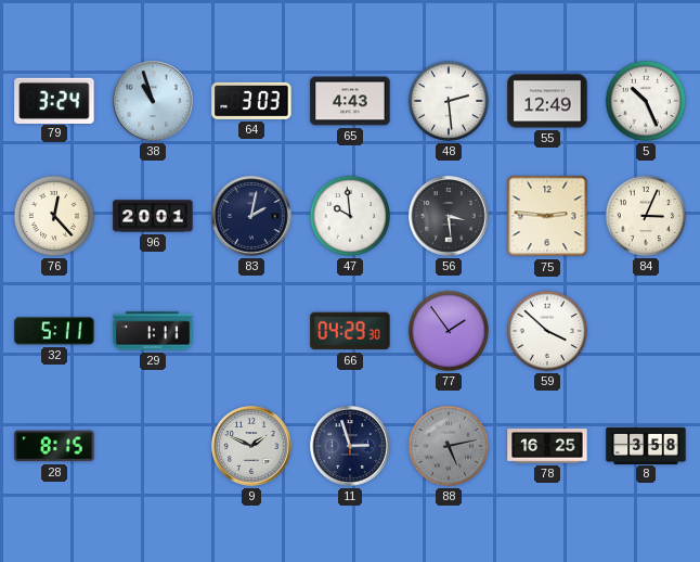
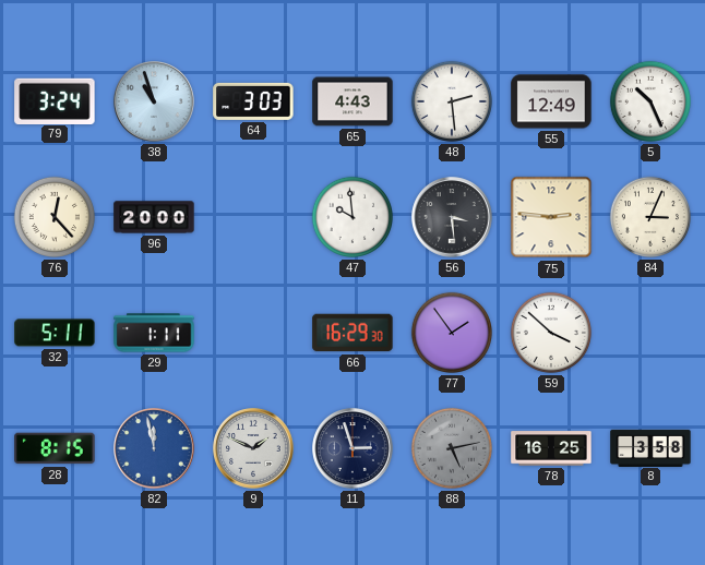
96: 20:01 -> 20:00
83: 2:02 -> none
66: 04:29 -> 16:29
82: none -> 11:58
